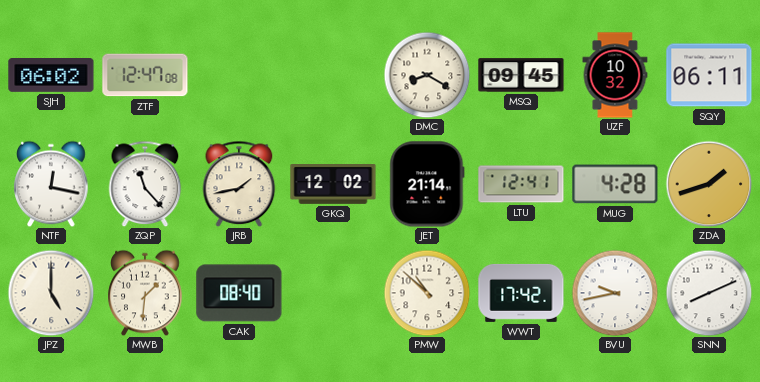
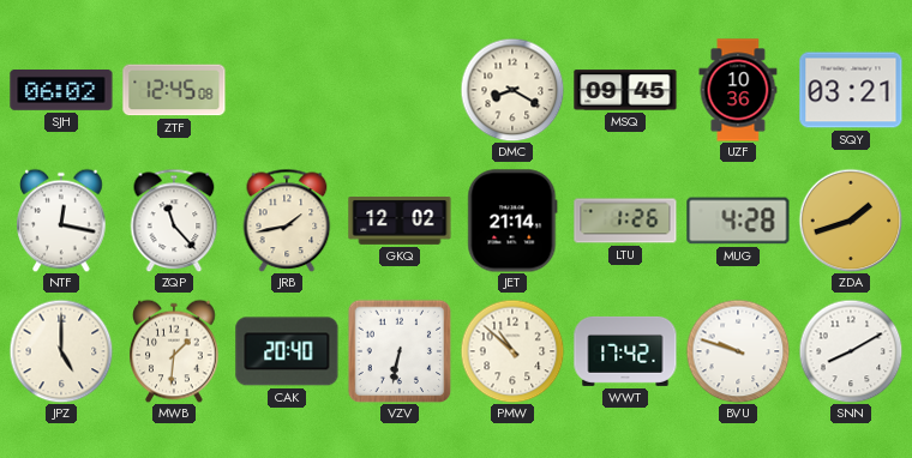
ZTF: 12:47 -> 12:45
UZF: 10:32 -> 10:36
SQY: 06:11 -> 03:21
LTU: 12:41 -> 1:26
CAK: 08:40 -> 20:40
VZV: none -> 6:32
BVU: 9:43 -> 9:48
SNN: 8:11 -> 8:10
